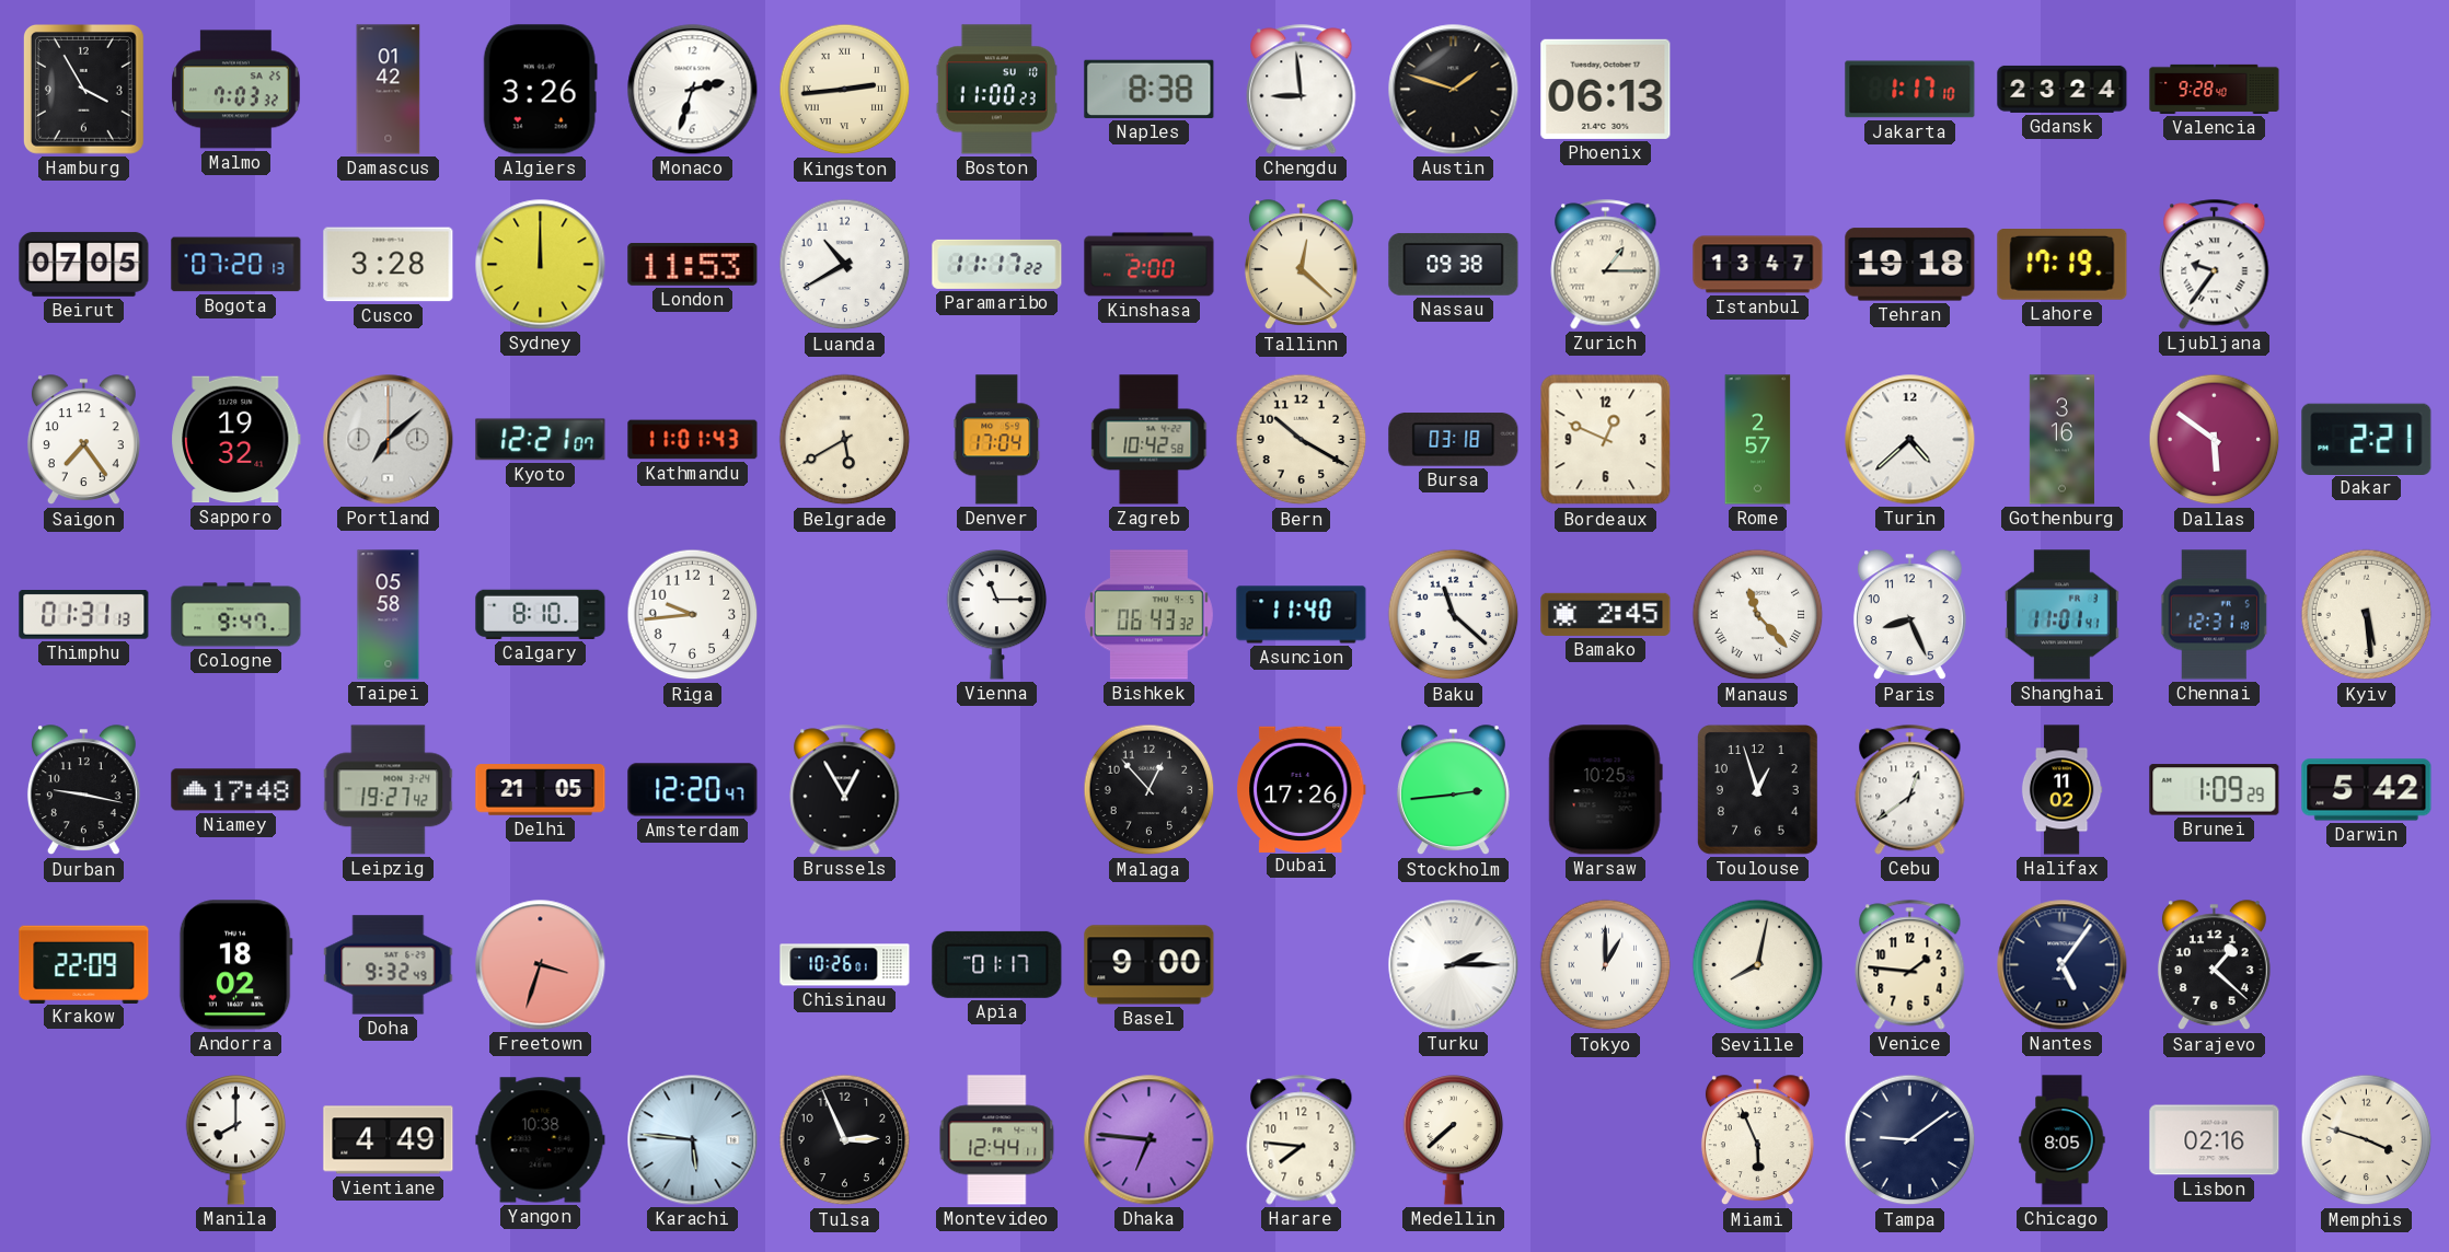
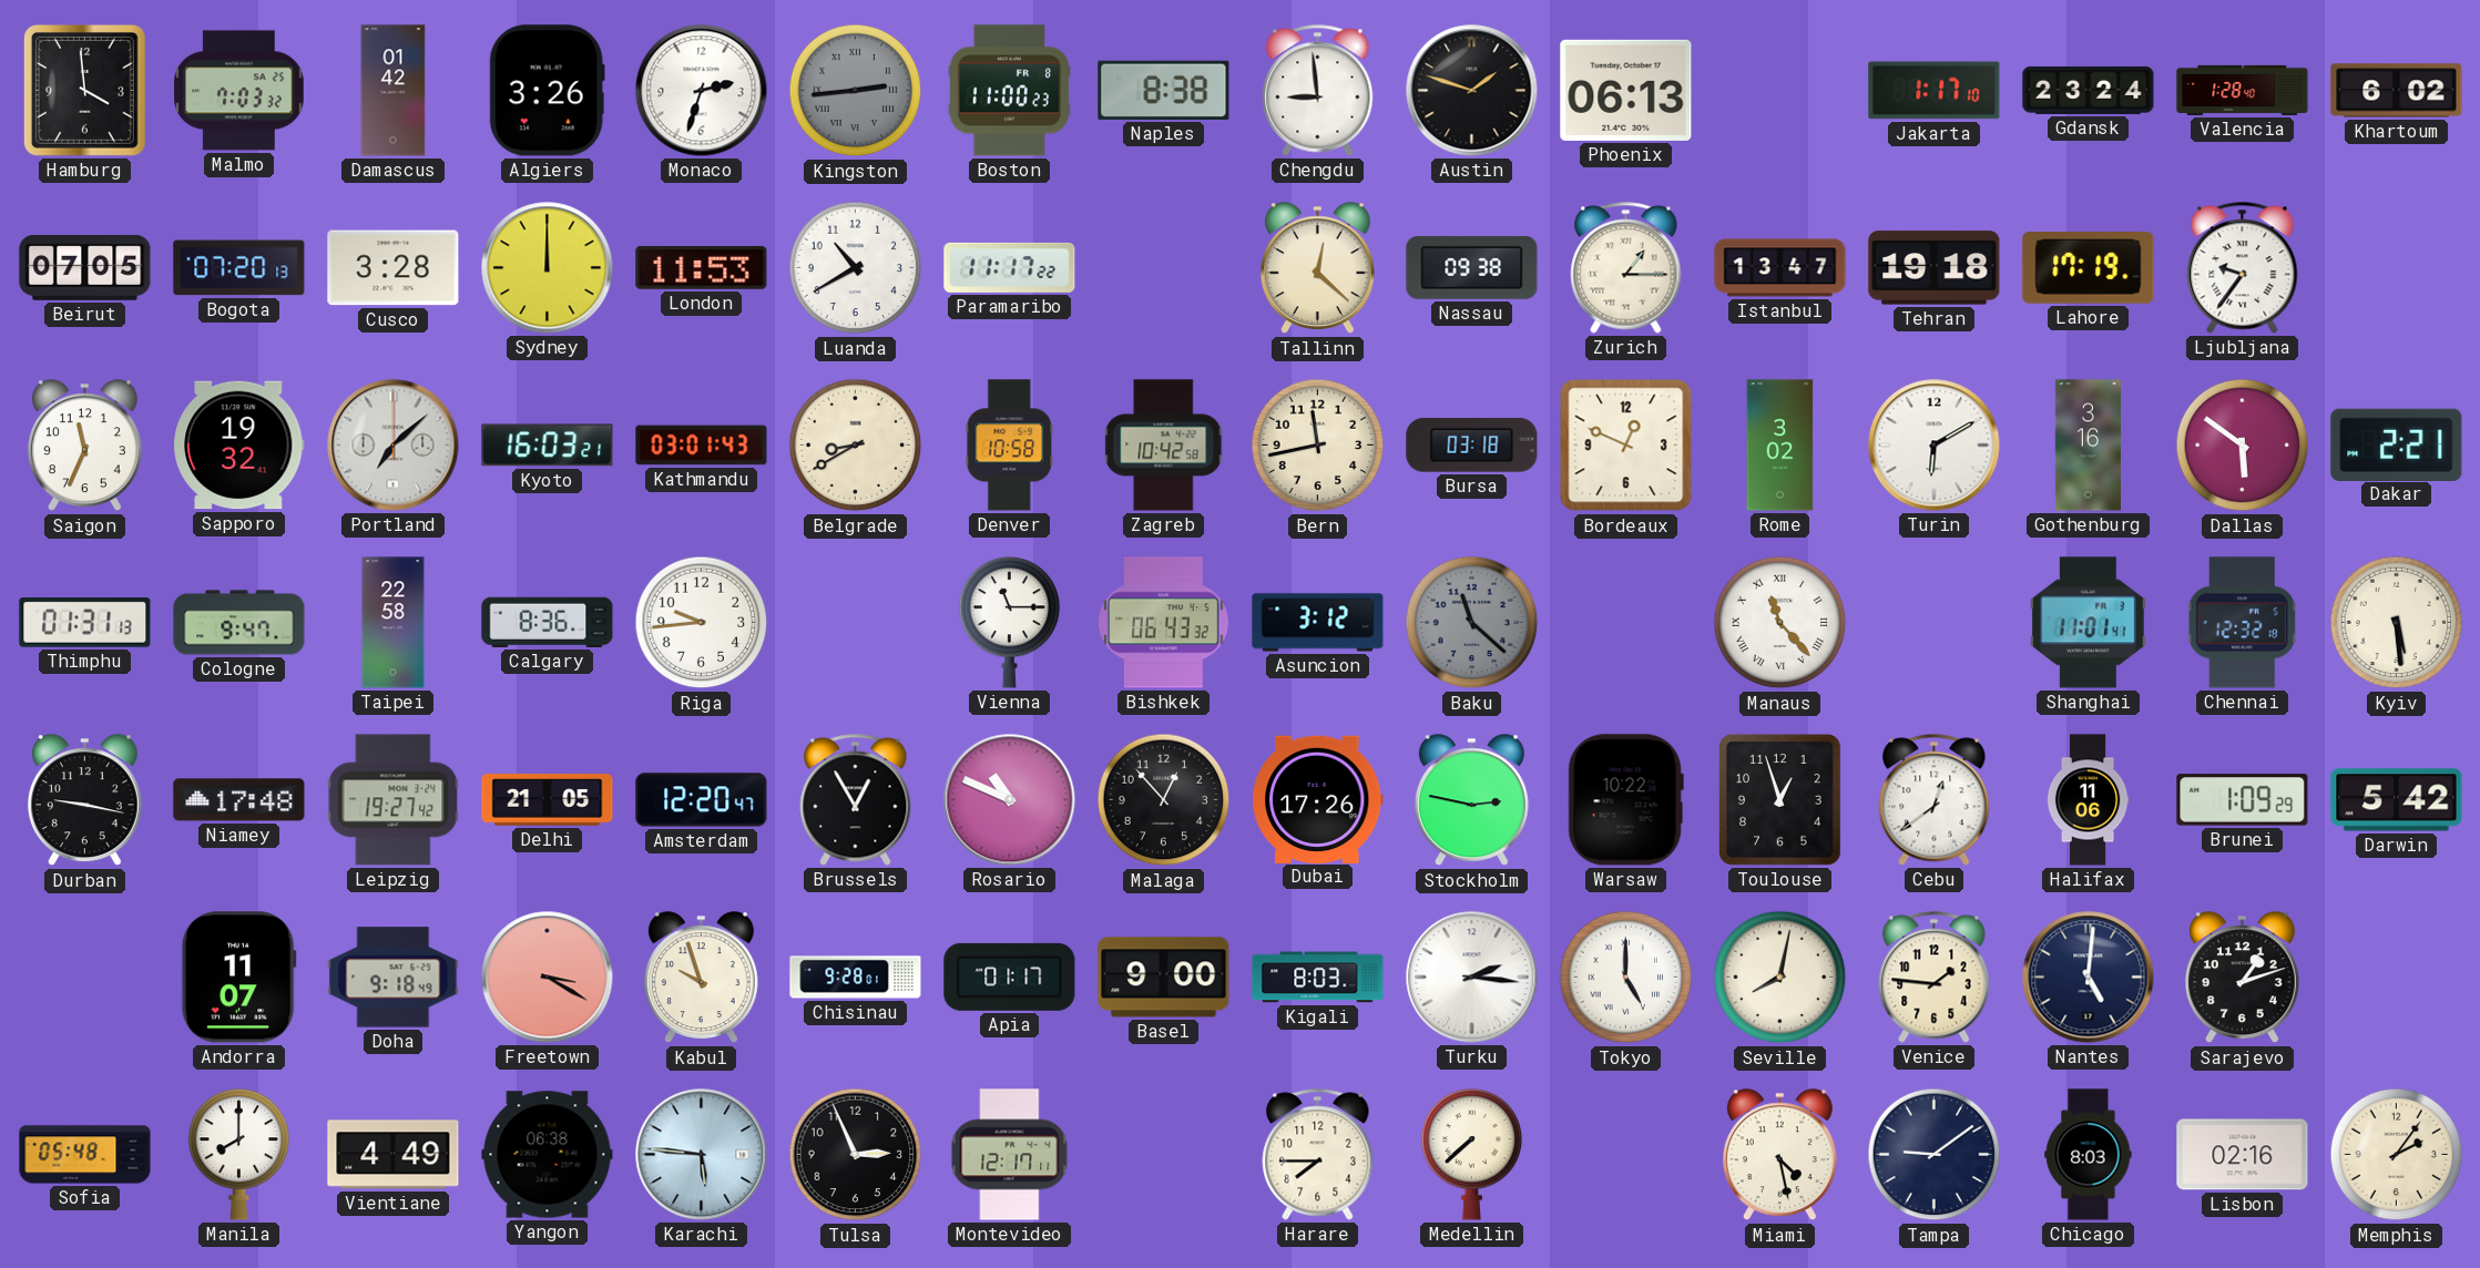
Hamburg: 3:55 -> 3:59
Kingston dial: cream -> grey
Boston date: SU 10 -> FR 8
Valencia: 9:28 -> 1:28
Khartoum: none -> 6:02
Kinshasa: 2:00 -> none
Saigon: 7:24 -> 11:34
Kyoto: 12:21 -> 16:03
Kathmandu: 11:01 -> 03:01
Belgrade: 5:40 -> 8:40
Denver: 17:04 -> 10:58
Bern: 10:20 -> 11:43
Rome: 2:57 -> 3:02
Turin: 4:38 -> 6:10
Taipei: 05:58 -> 22:58
Calgary: 8:10 -> 8:36
Asuncion: 11:40 -> 3:12
Baku dial: white -> grey
Bamako: 2:45 -> none
Paris: 8:26 -> none
Chennai: 12:31 -> 12:32
Rosario: none -> 10:49
Stockholm: 2:44 -> 2:47
Warsaw: 10:25 -> 10:22
Halifax: 11:02 -> 11:06
Krakow: 22:09 -> none
Andorra: 18:02 -> 11:07
Doha: 9:32 -> 9:18
Freetown: 3:33 -> 3:20
Kabul: none -> 9:57
Chisinau: 10:26 -> 9:28
Kigali: none -> 8:03
Turku: 2:15 -> 2:16
Tokyo: 1:00 -> 5:00
Nantes: 5:06 -> 5:01
Sarajevo: 1:22 -> 1:12
Sofia: none -> 05:48
Yangon: 10:38 -> 06:38
Montevideo: 12:44 -> 12:17
Dhaka: 6:46 -> none
Harare: 7:46 -> 7:45
Miami: 5:56 -> 4:28
Chicago: 8:05 -> 8:03
Memphis: 3:48 -> 2:06
